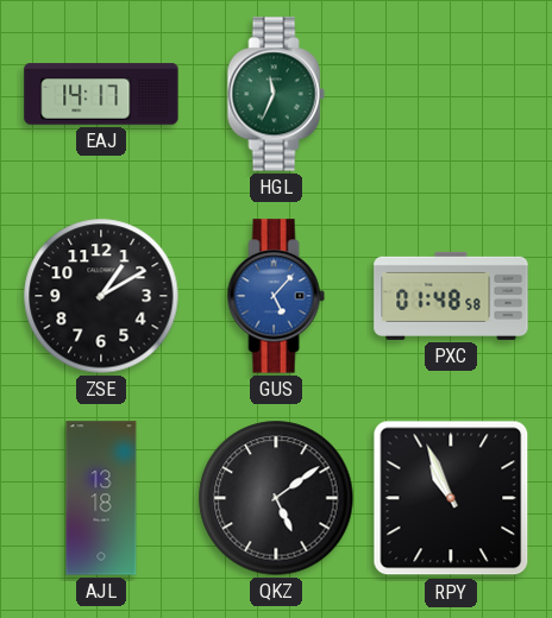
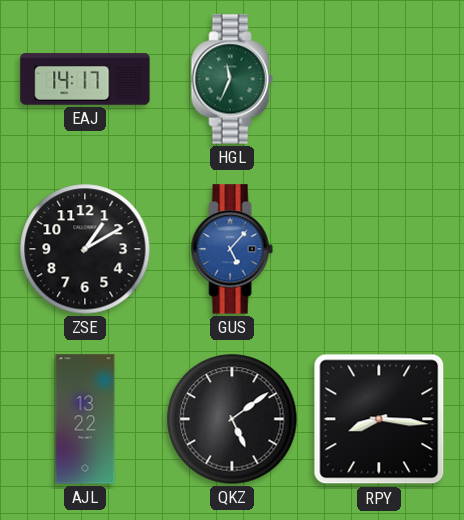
PXC: 01:48 -> none
AJL: 13:18 -> 13:22
RPY: 10:56 -> 8:16
